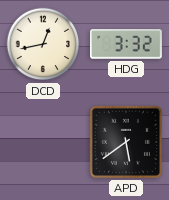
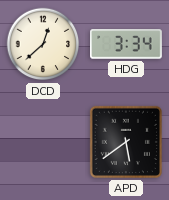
DCD: 12:43 -> 12:38
HDG: 3:32 -> 3:34
